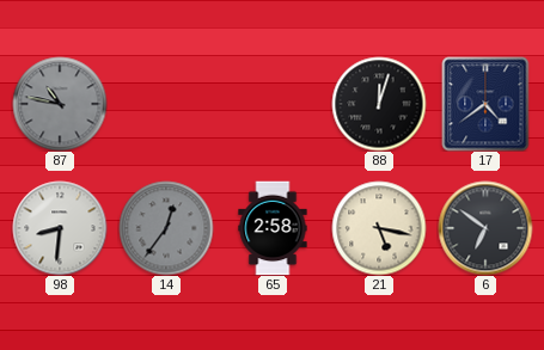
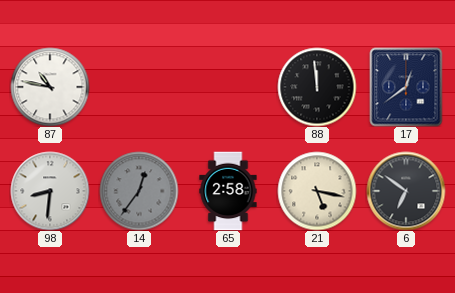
87 dial: grey -> white
88: 12:03 -> 11:59
17: 4:39 -> 12:39
